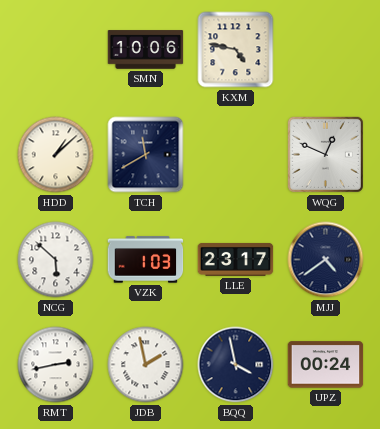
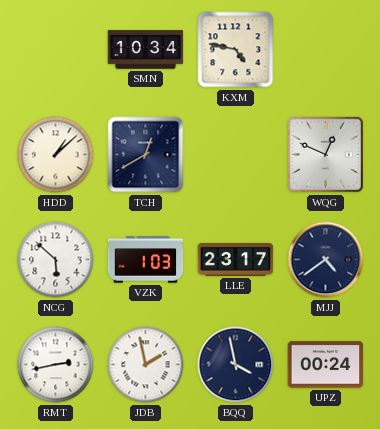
SMN: 10:06 -> 10:34
TCH: 11:40 -> 12:40
